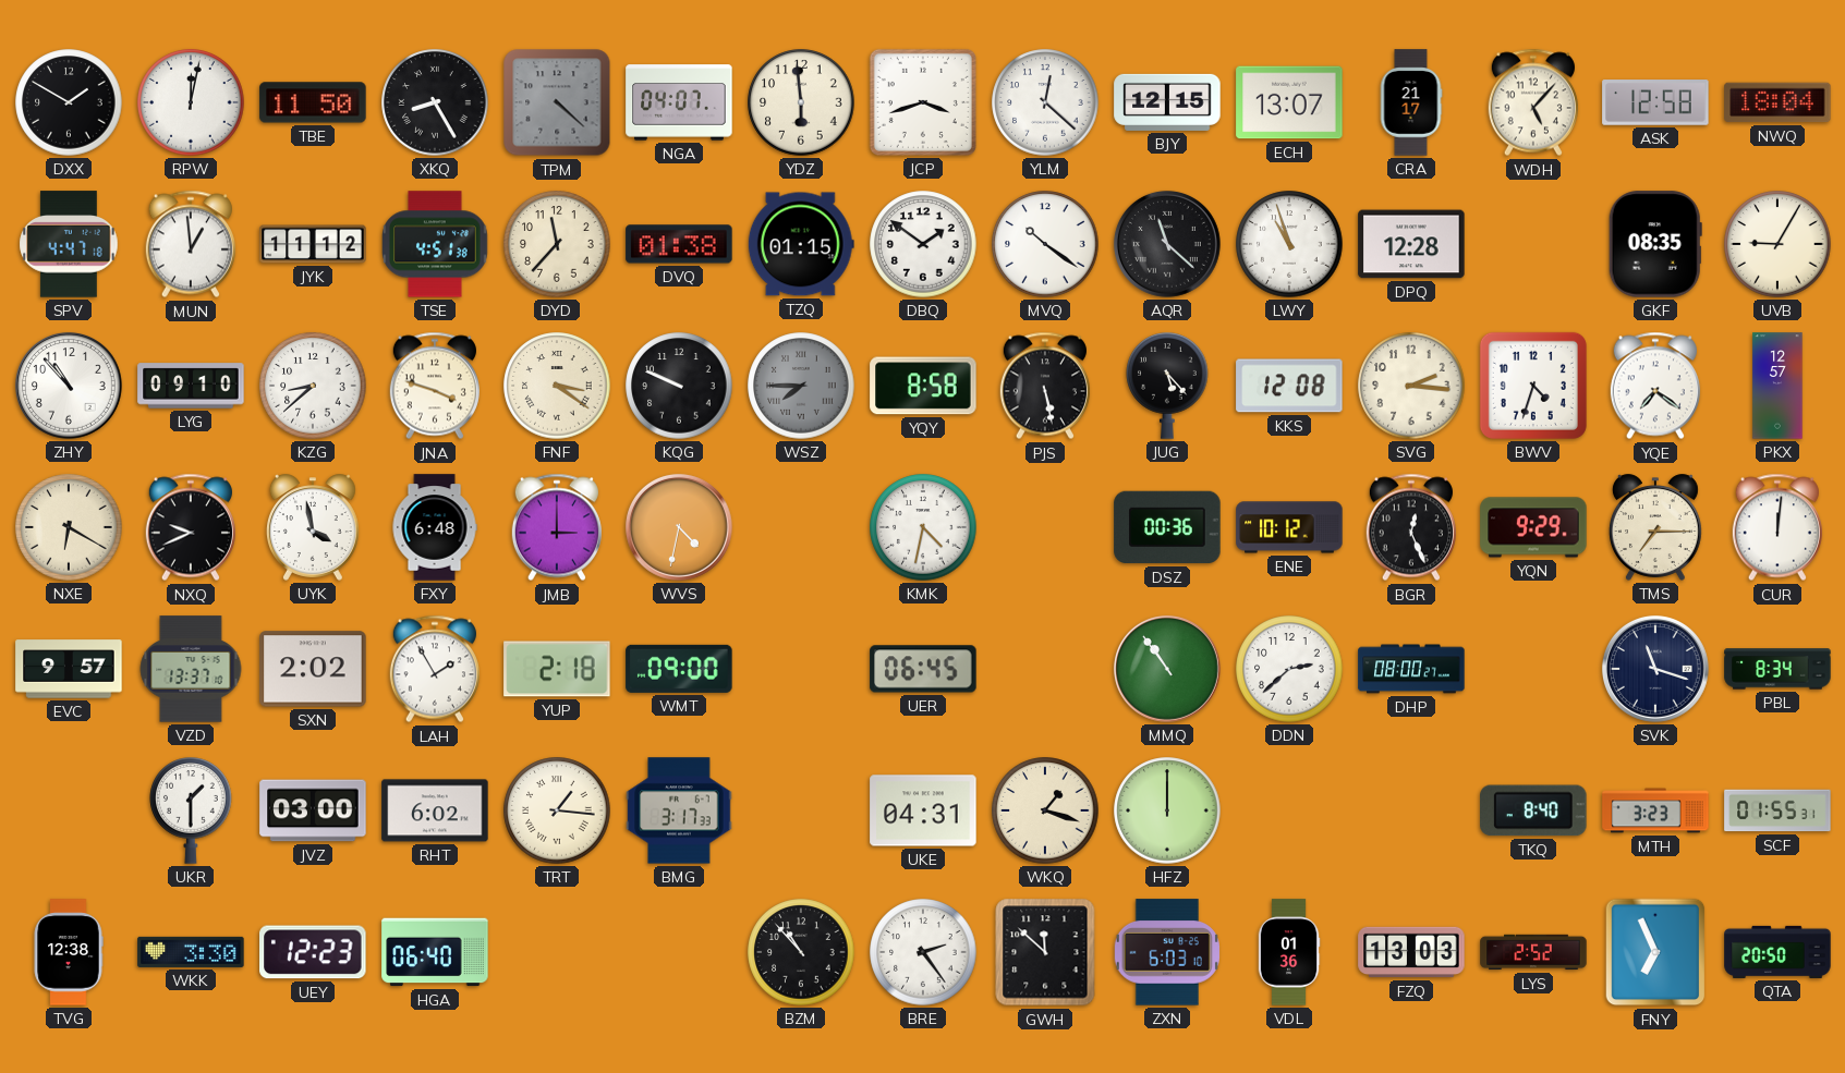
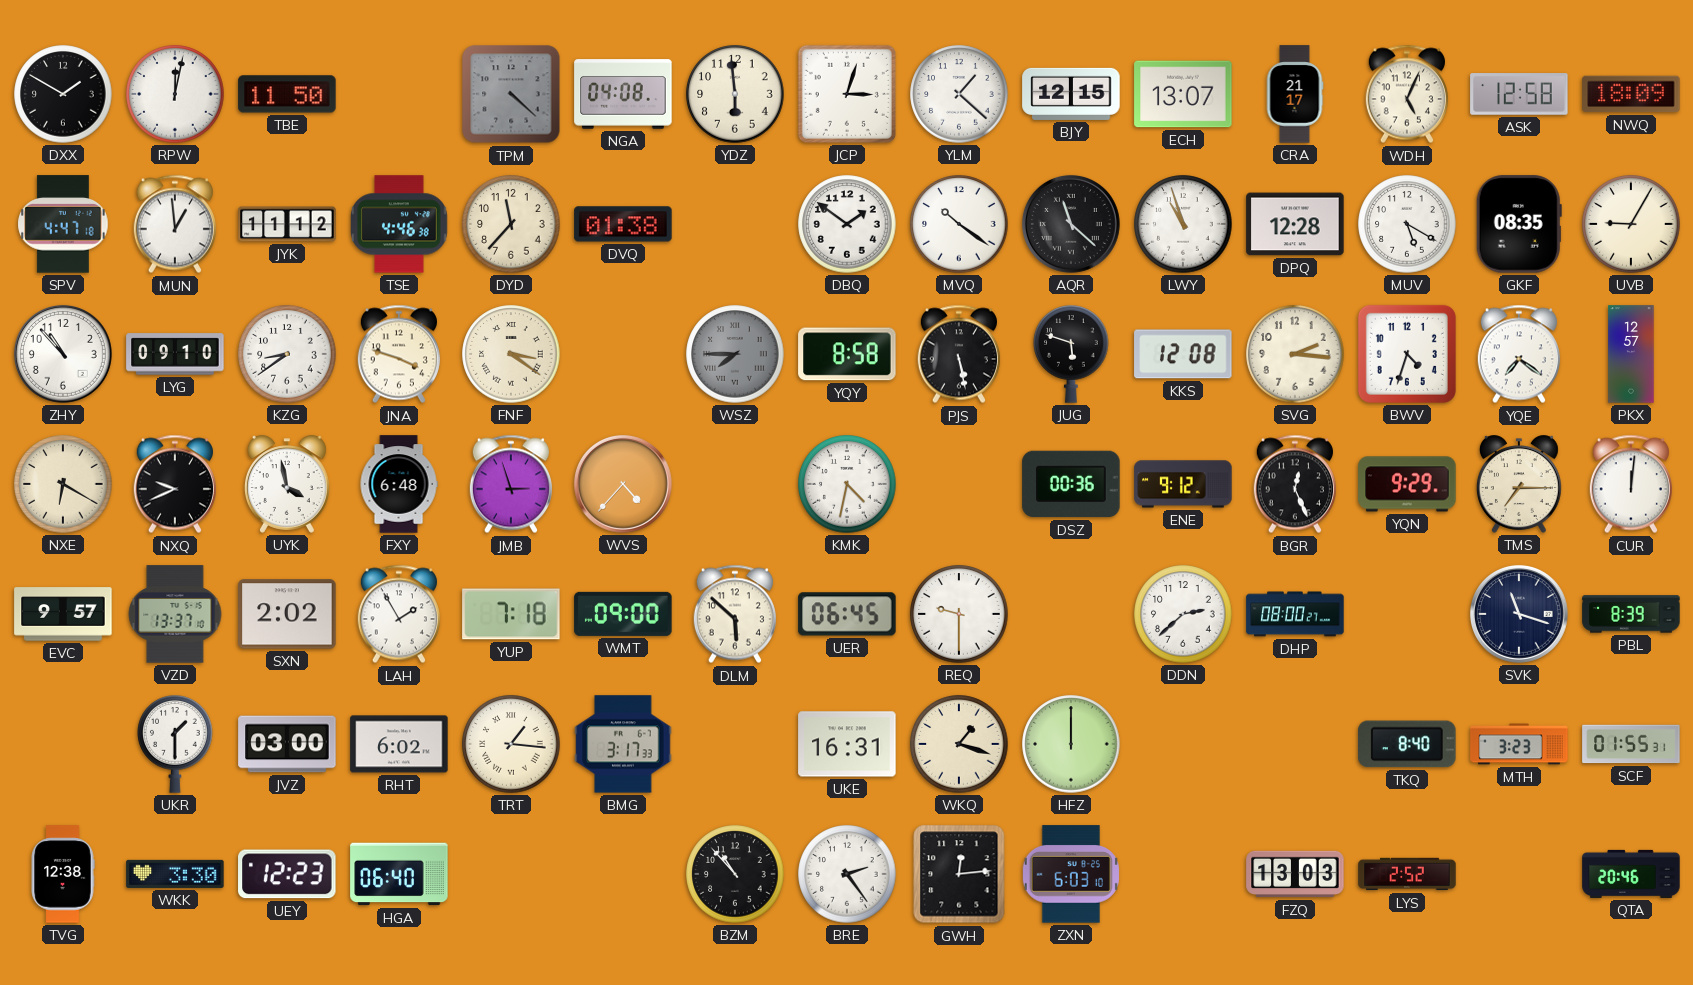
XKQ: 8:25 -> none
NGA: 04:07 -> 04:08
JCP: 3:42 -> 3:03
YLM: 12:22 -> 1:22
WDH: 5:07 -> 5:04
NWQ: 18:04 -> 18:09
TSE: 4:51 -> 4:46
TZQ: 01:15 -> none
MUV: none -> 5:20
KZG: 8:38 -> 8:39
KQG: 9:49 -> none
JUG: 5:23 -> 5:48
JMB: 3:00 -> 2:57
WVS: 4:32 -> 4:37
ENE: 10:12 -> 9:12
YUP: 2:18 -> 7:18
DLM: none -> 5:52
REQ: none -> 9:30
MMQ: 10:54 -> none
PBL: 8:34 -> 8:39
UKE: 04:31 -> 16:31
GWH: 11:52 -> 12:14
VDL: 01:36 -> none
FNY: 6:56 -> none
QTA: 20:50 -> 20:46
